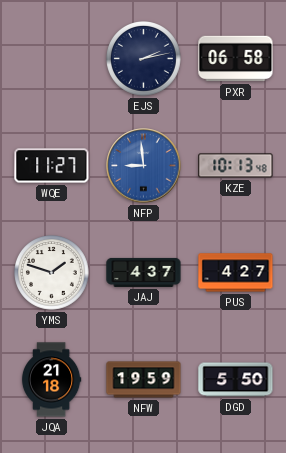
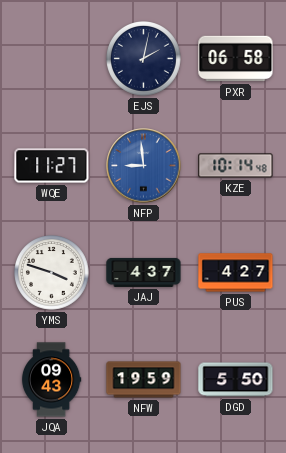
EJS: 2:13 -> 2:02
KZE: 10:13 -> 10:14
YMS: 1:48 -> 3:48
JQA: 21:18 -> 09:43
